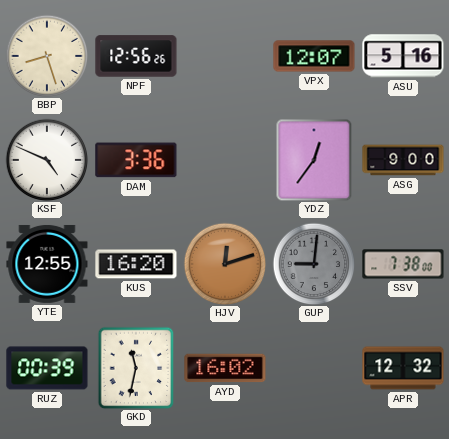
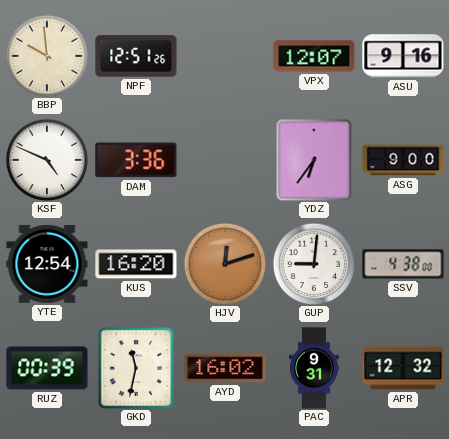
BBP: 8:27 -> 9:59
NPF: 12:56 -> 12:51
ASU: 5:16 -> 9:16
YDZ: 12:36 -> 6:36
YTE: 12:55 -> 12:54
GUP dial: grey -> white
SSV: 7:38 -> 4:38
PAC: none -> 9:31
